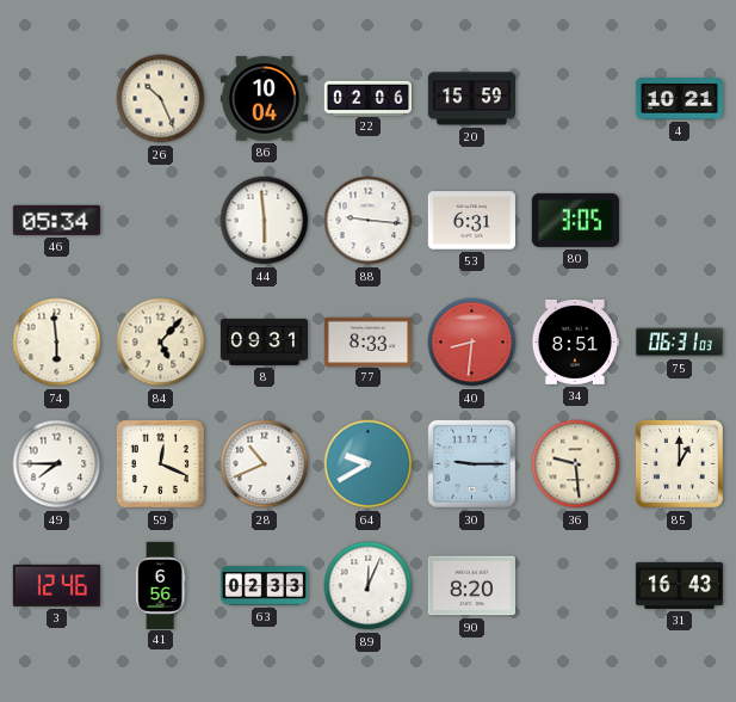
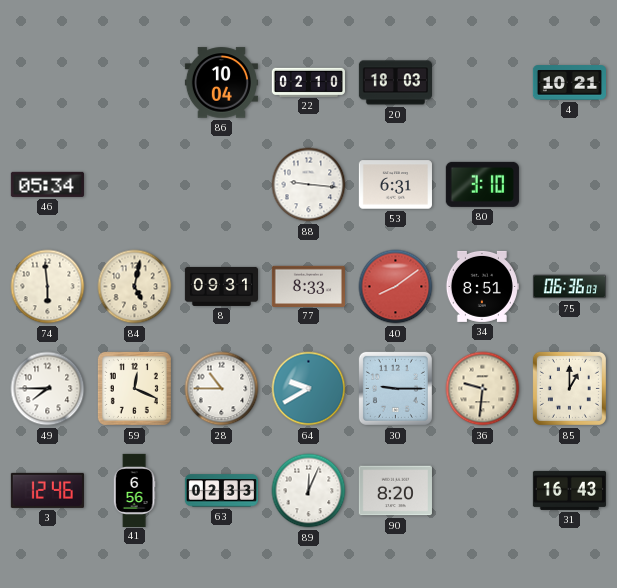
26: 10:26 -> none
22: 02:06 -> 02:10
20: 15:59 -> 18:03
44: 5:59 -> none
80: 3:05 -> 3:10
84: 5:07 -> 5:02
40: 8:31 -> 8:09
75: 06:31 -> 06:36
28: 10:41 -> 10:45
36: 9:29 -> 9:31
